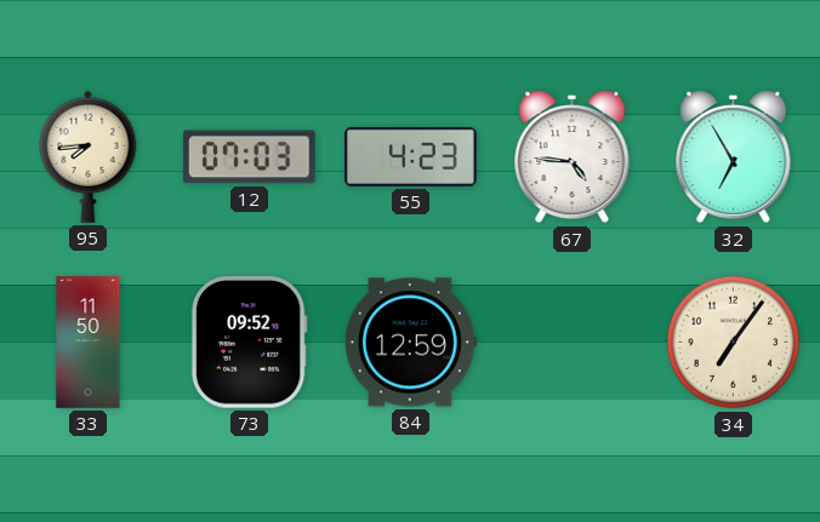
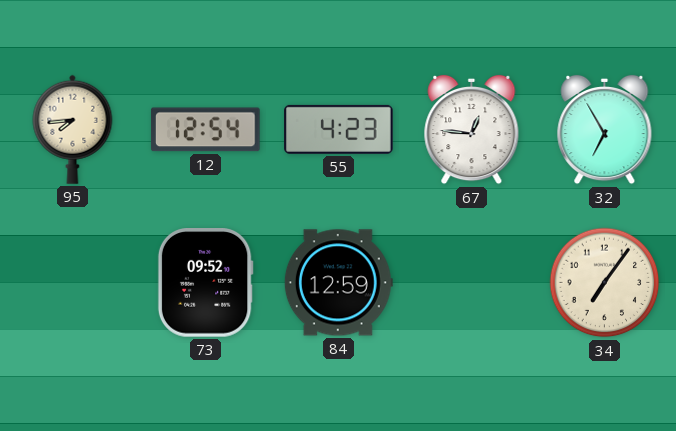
12: 07:03 -> 12:54
67: 4:46 -> 12:46
33: 11:50 -> none
